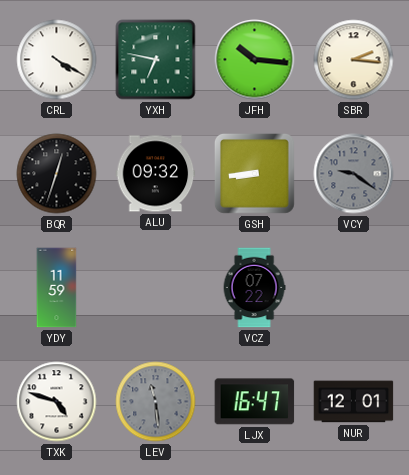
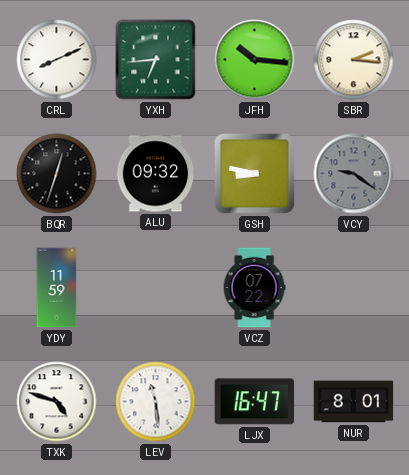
CRL: 4:20 -> 8:11
YXH: 6:47 -> 6:44
GSH: 8:44 -> 8:47
LEV dial: grey -> white
NUR: 12:01 -> 8:01
